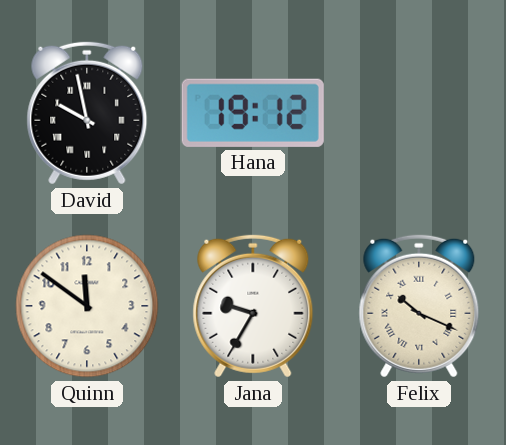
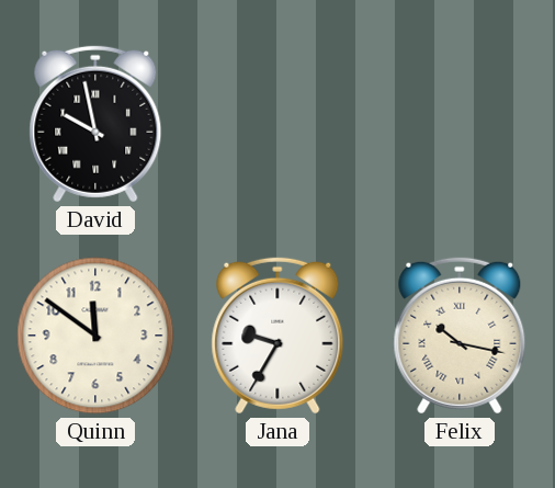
Hana: 19:12 -> none
Felix: 10:19 -> 10:17
